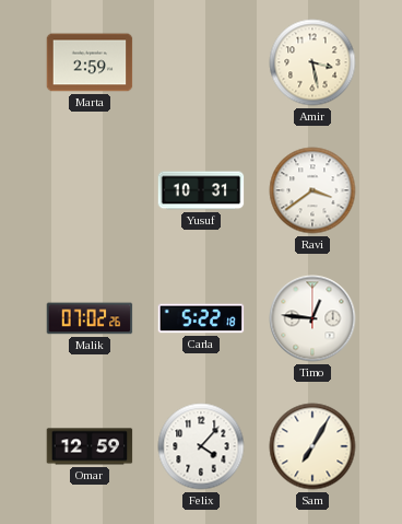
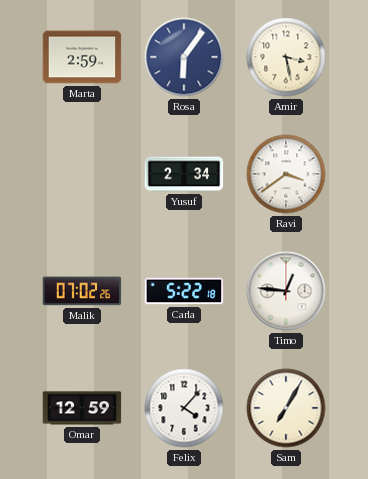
Rosa: none -> 6:06
Yusuf: 10:31 -> 2:34
